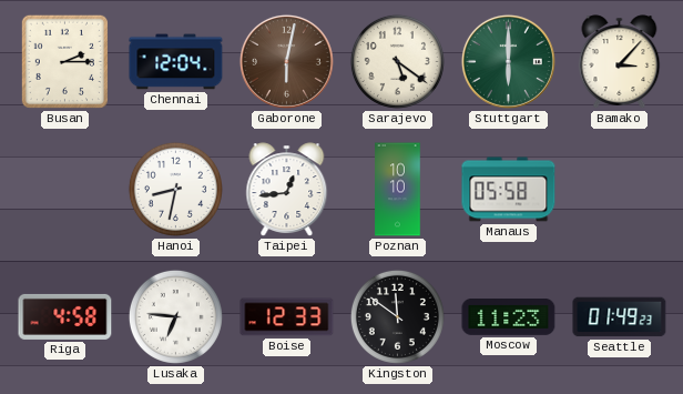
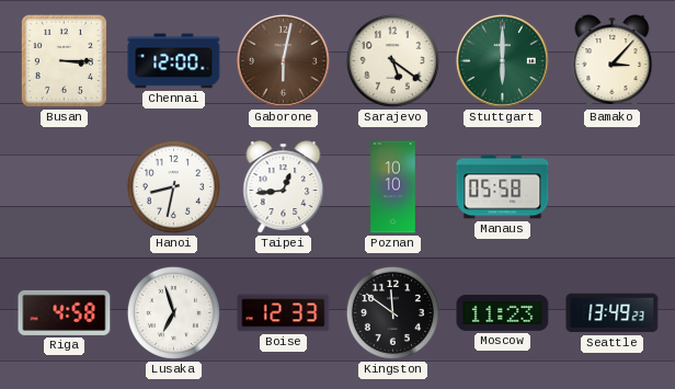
Busan: 2:15 -> 3:15
Chennai: 12:04 -> 12:00
Lusaka: 6:46 -> 6:57
Seattle: 01:49 -> 13:49
